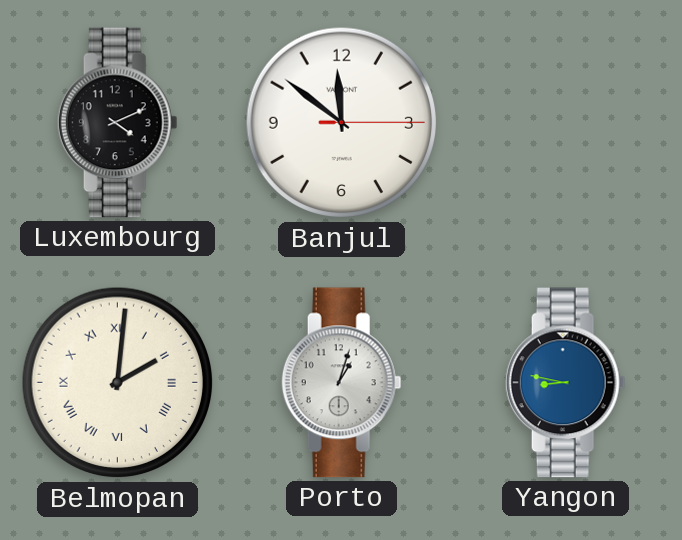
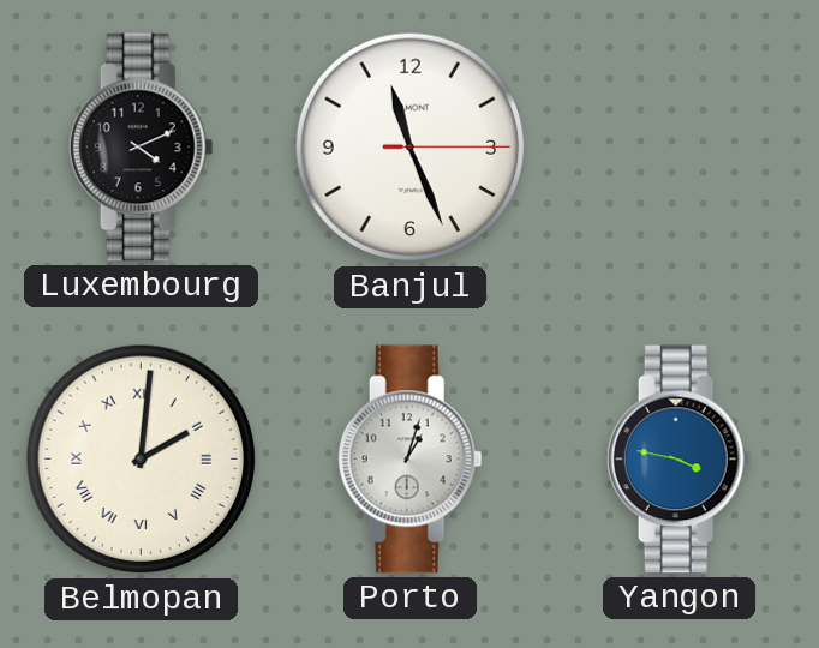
Banjul: 11:51 -> 11:26
Yangon: 8:47 -> 3:47
